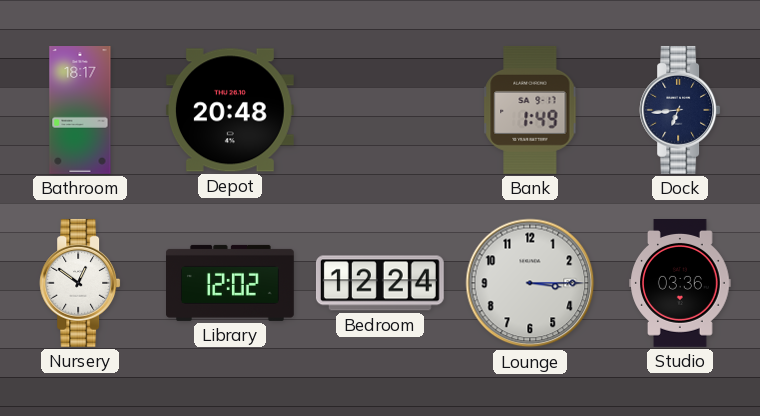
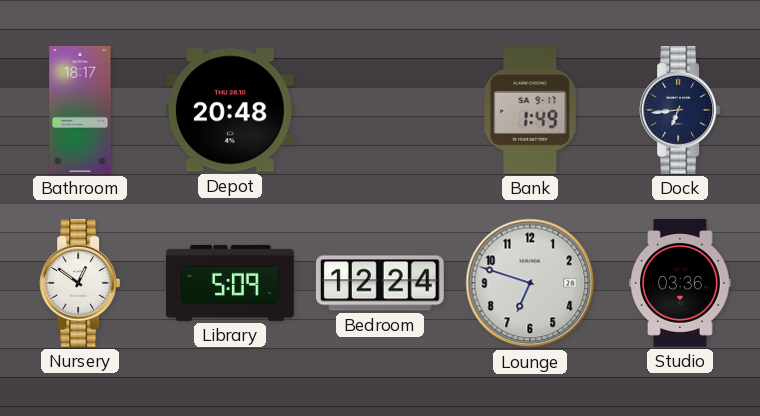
Library: 12:02 -> 5:09
Lounge: 3:15 -> 6:48
